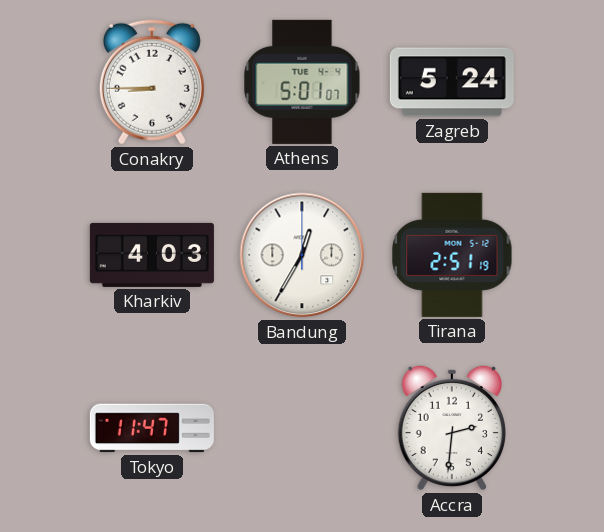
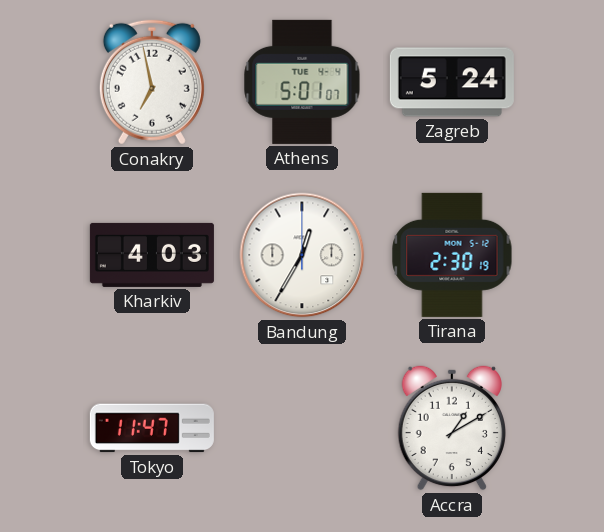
Conakry: 8:45 -> 6:58
Tirana: 2:51 -> 2:30
Accra: 2:31 -> 1:10
